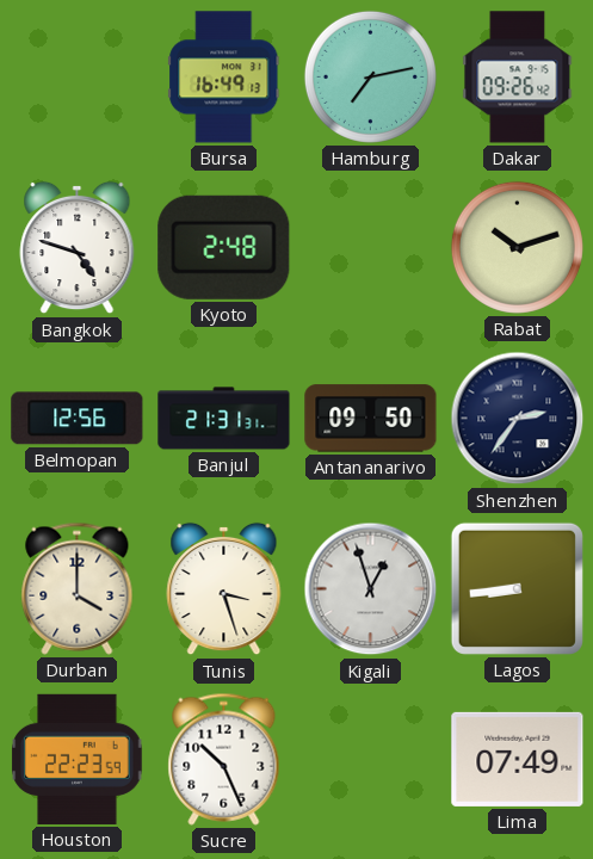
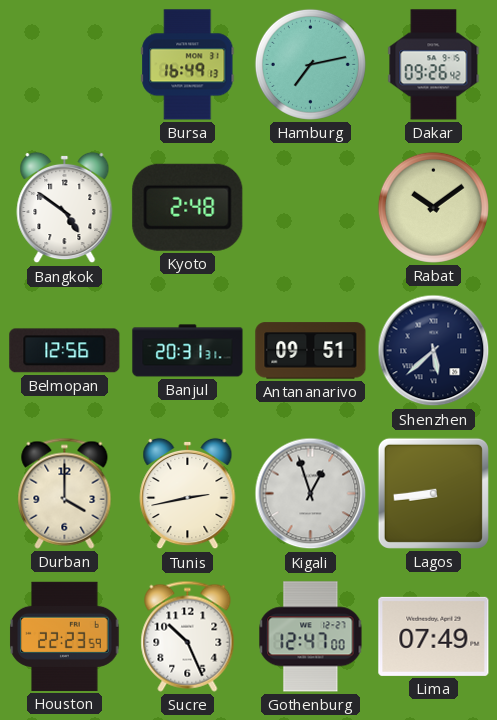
Bangkok: 4:48 -> 4:51
Rabat: 10:12 -> 10:09
Banjul: 21:31 -> 20:31
Antananarivo: 09:50 -> 09:51
Shenzhen: 2:36 -> 5:38
Tunis: 3:27 -> 2:43
Gothenburg: none -> 12:47
